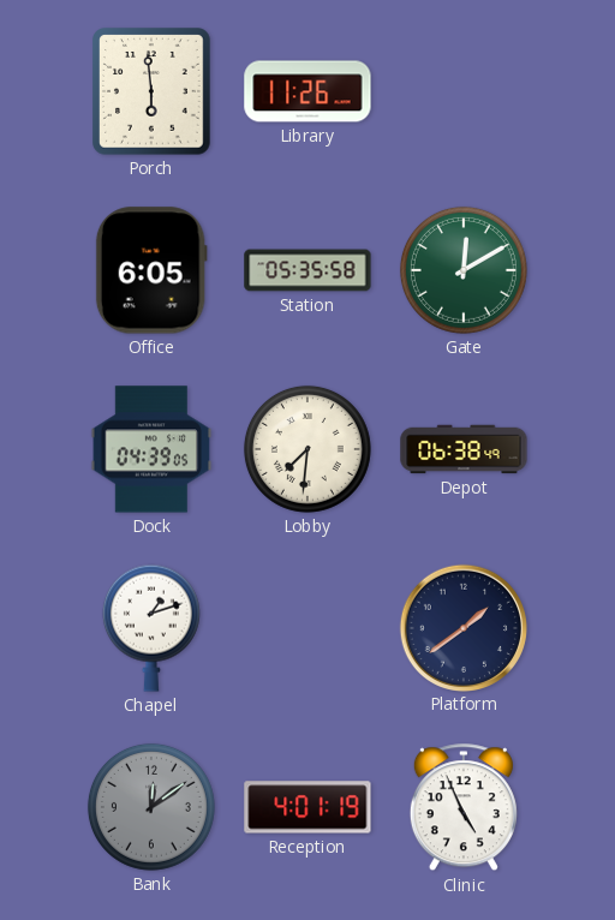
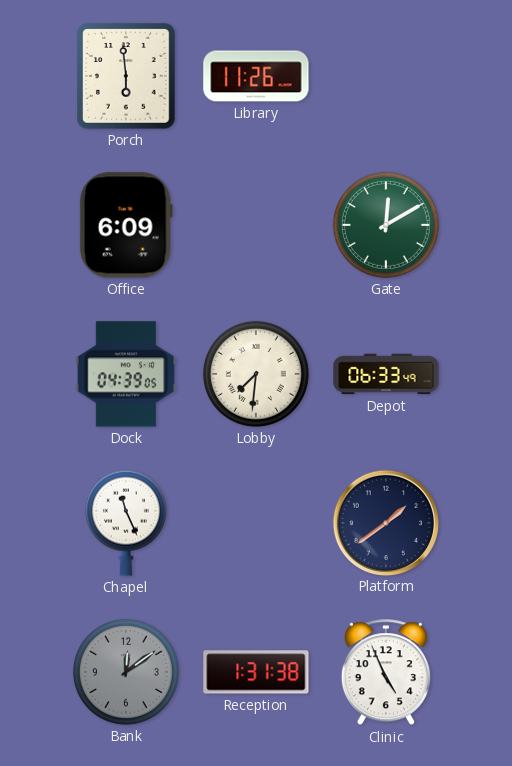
Office: 6:05 -> 6:09
Station: 05:35 -> none
Depot: 06:38 -> 06:33
Chapel: 1:12 -> 11:26
Reception: 4:01 -> 1:31
